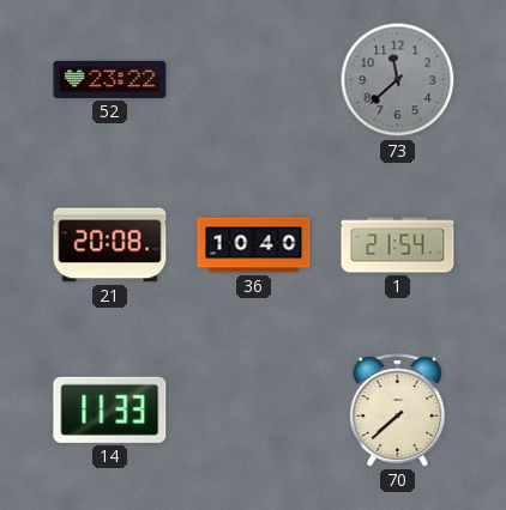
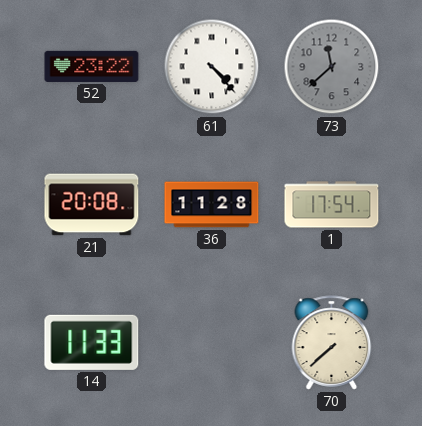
61: none -> 4:23
36: 10:40 -> 11:28
1: 21:54 -> 17:54
